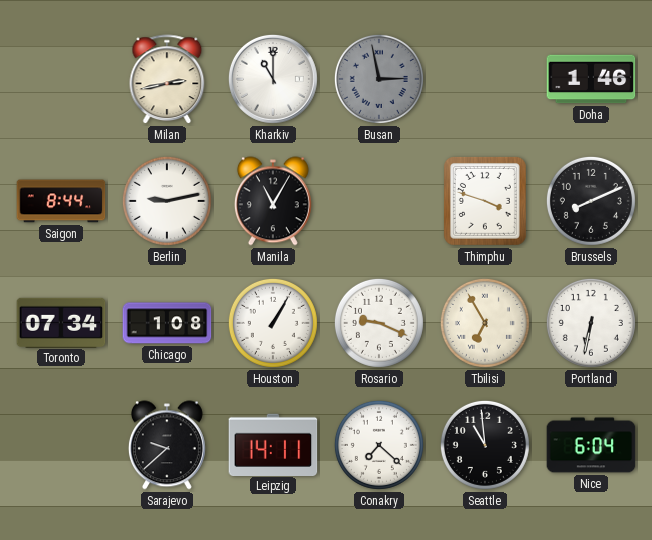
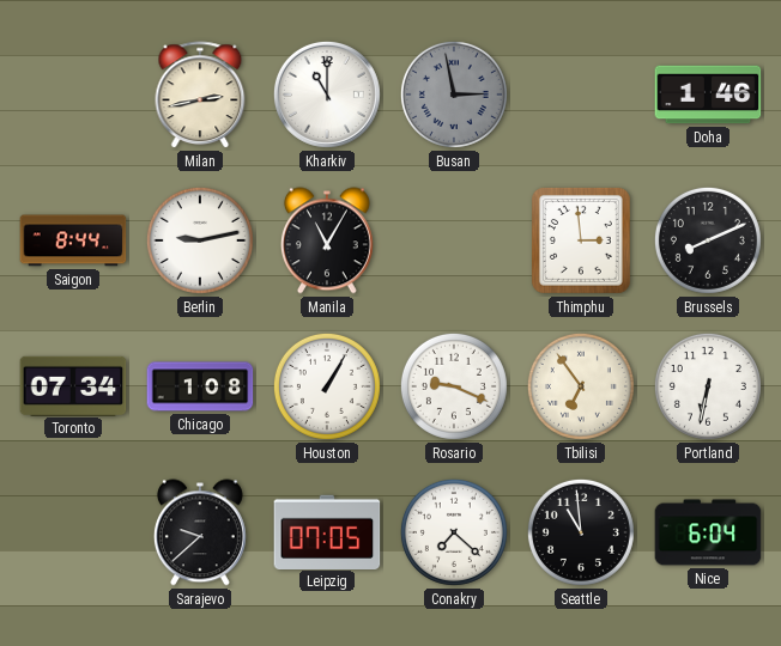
Thimphu: 3:48 -> 2:59
Tbilisi: 6:55 -> 6:54
Leipzig: 14:11 -> 07:05
